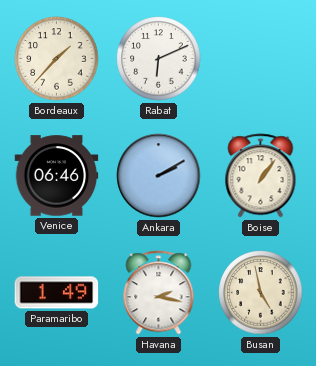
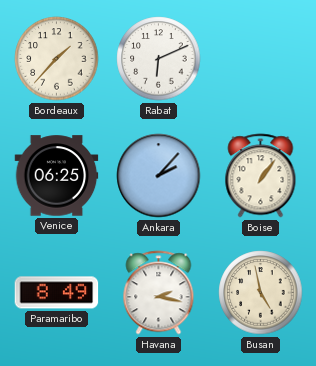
Venice: 06:46 -> 06:25
Ankara: 2:10 -> 2:07
Paramaribo: 1:49 -> 8:49
